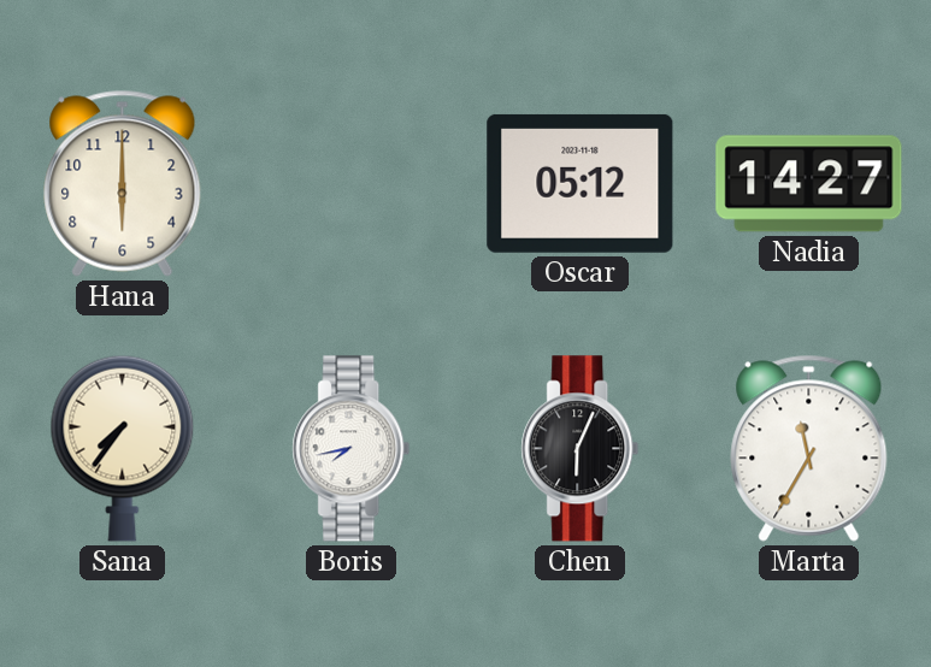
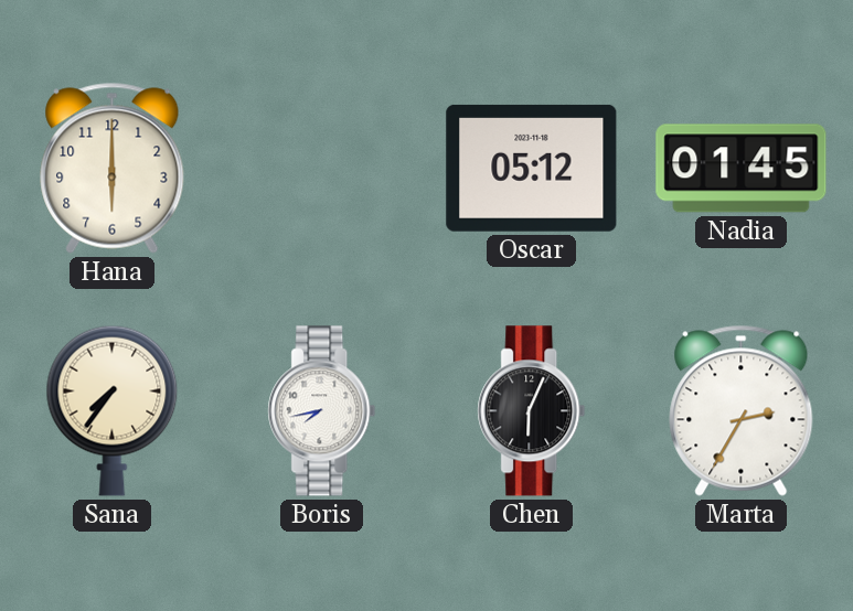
Nadia: 14:27 -> 01:45
Marta: 11:35 -> 2:35
